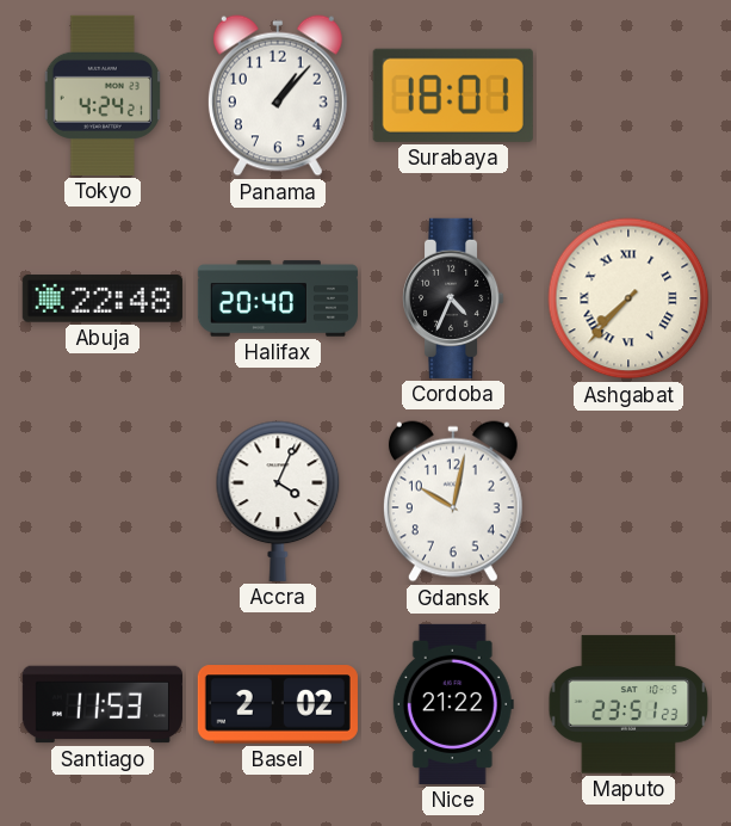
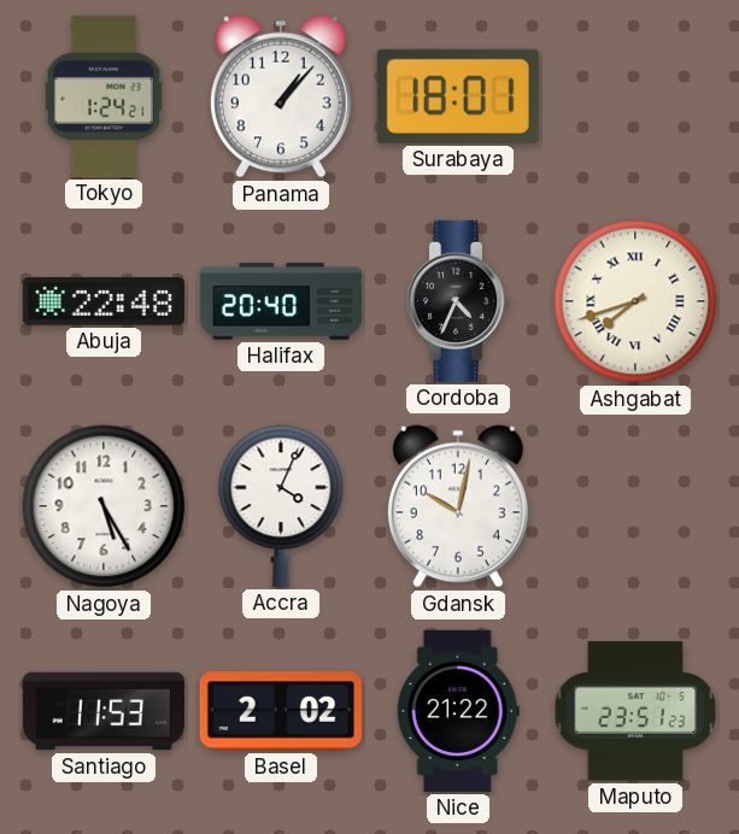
Tokyo: 4:24 -> 1:24
Ashgabat: 7:37 -> 7:42
Nagoya: none -> 5:25
